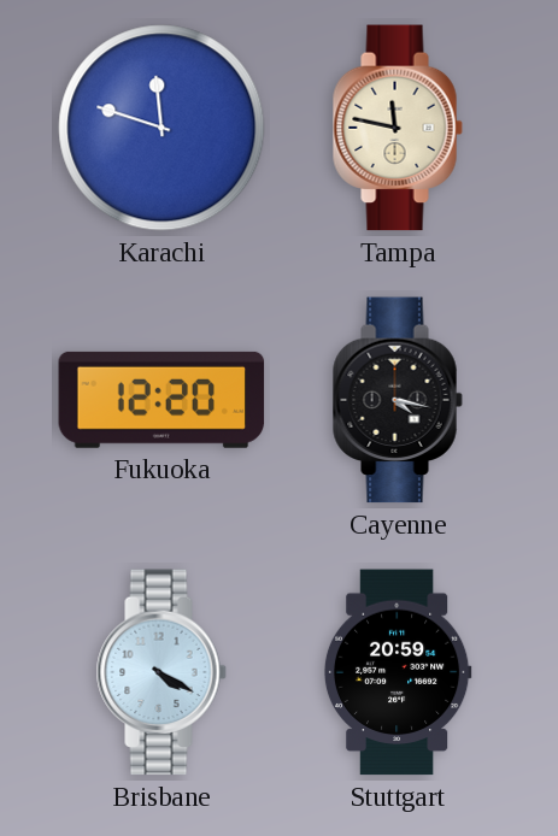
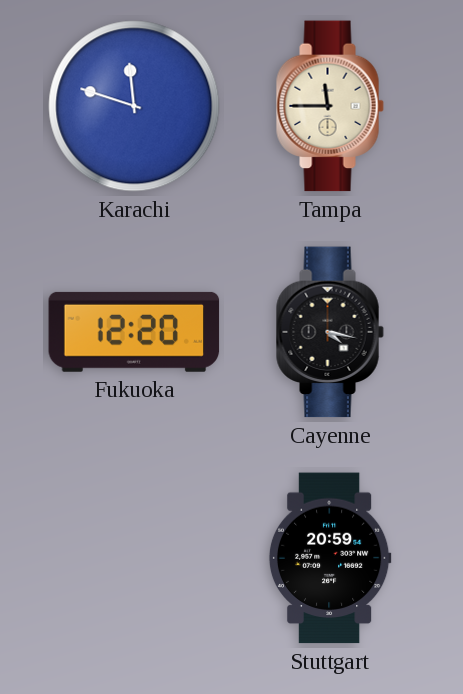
Tampa: 11:47 -> 11:45
Brisbane: 4:20 -> none
